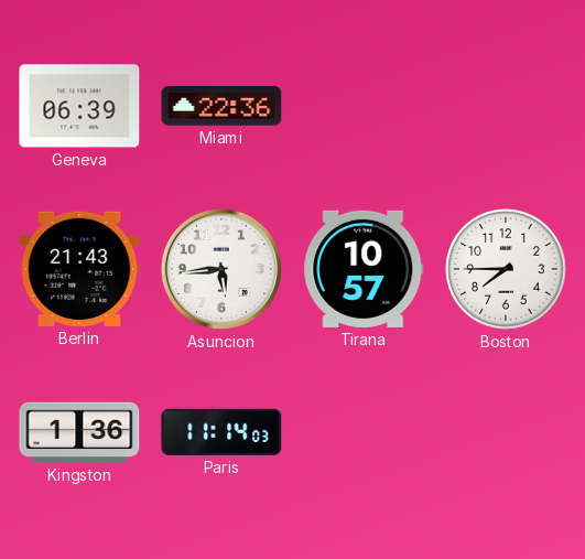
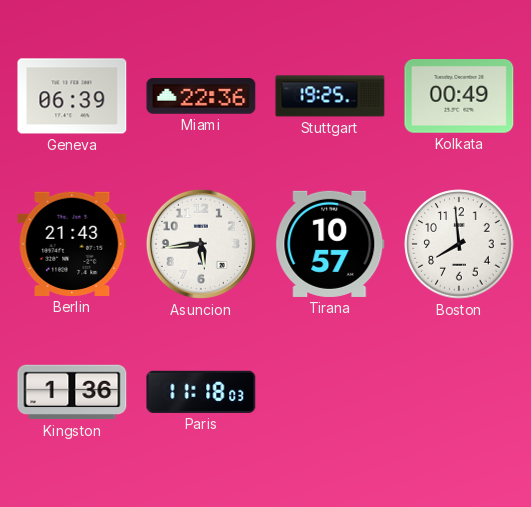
Stuttgart: none -> 19:25
Kolkata: none -> 00:49
Boston: 7:45 -> 7:59
Paris: 11:14 -> 11:18
